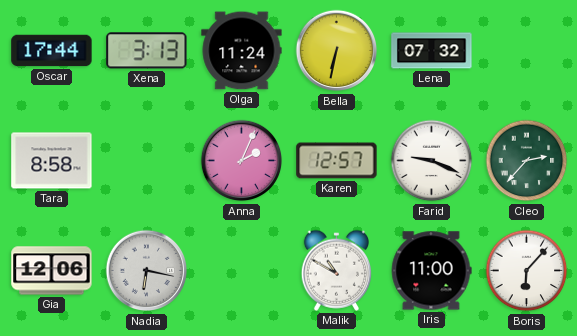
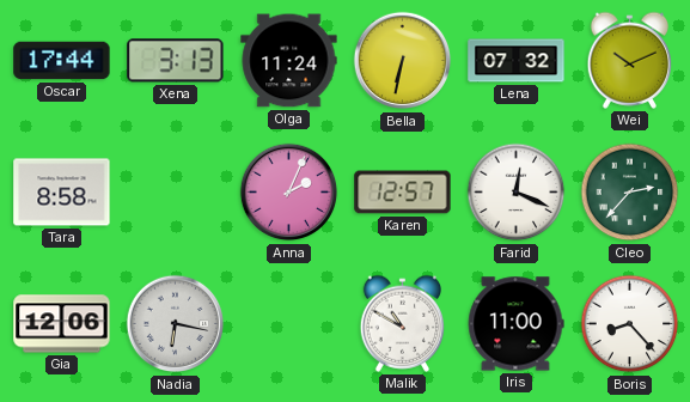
Wei: none -> 10:11
Farid: 9:19 -> 12:19
Boris: 6:07 -> 8:23
